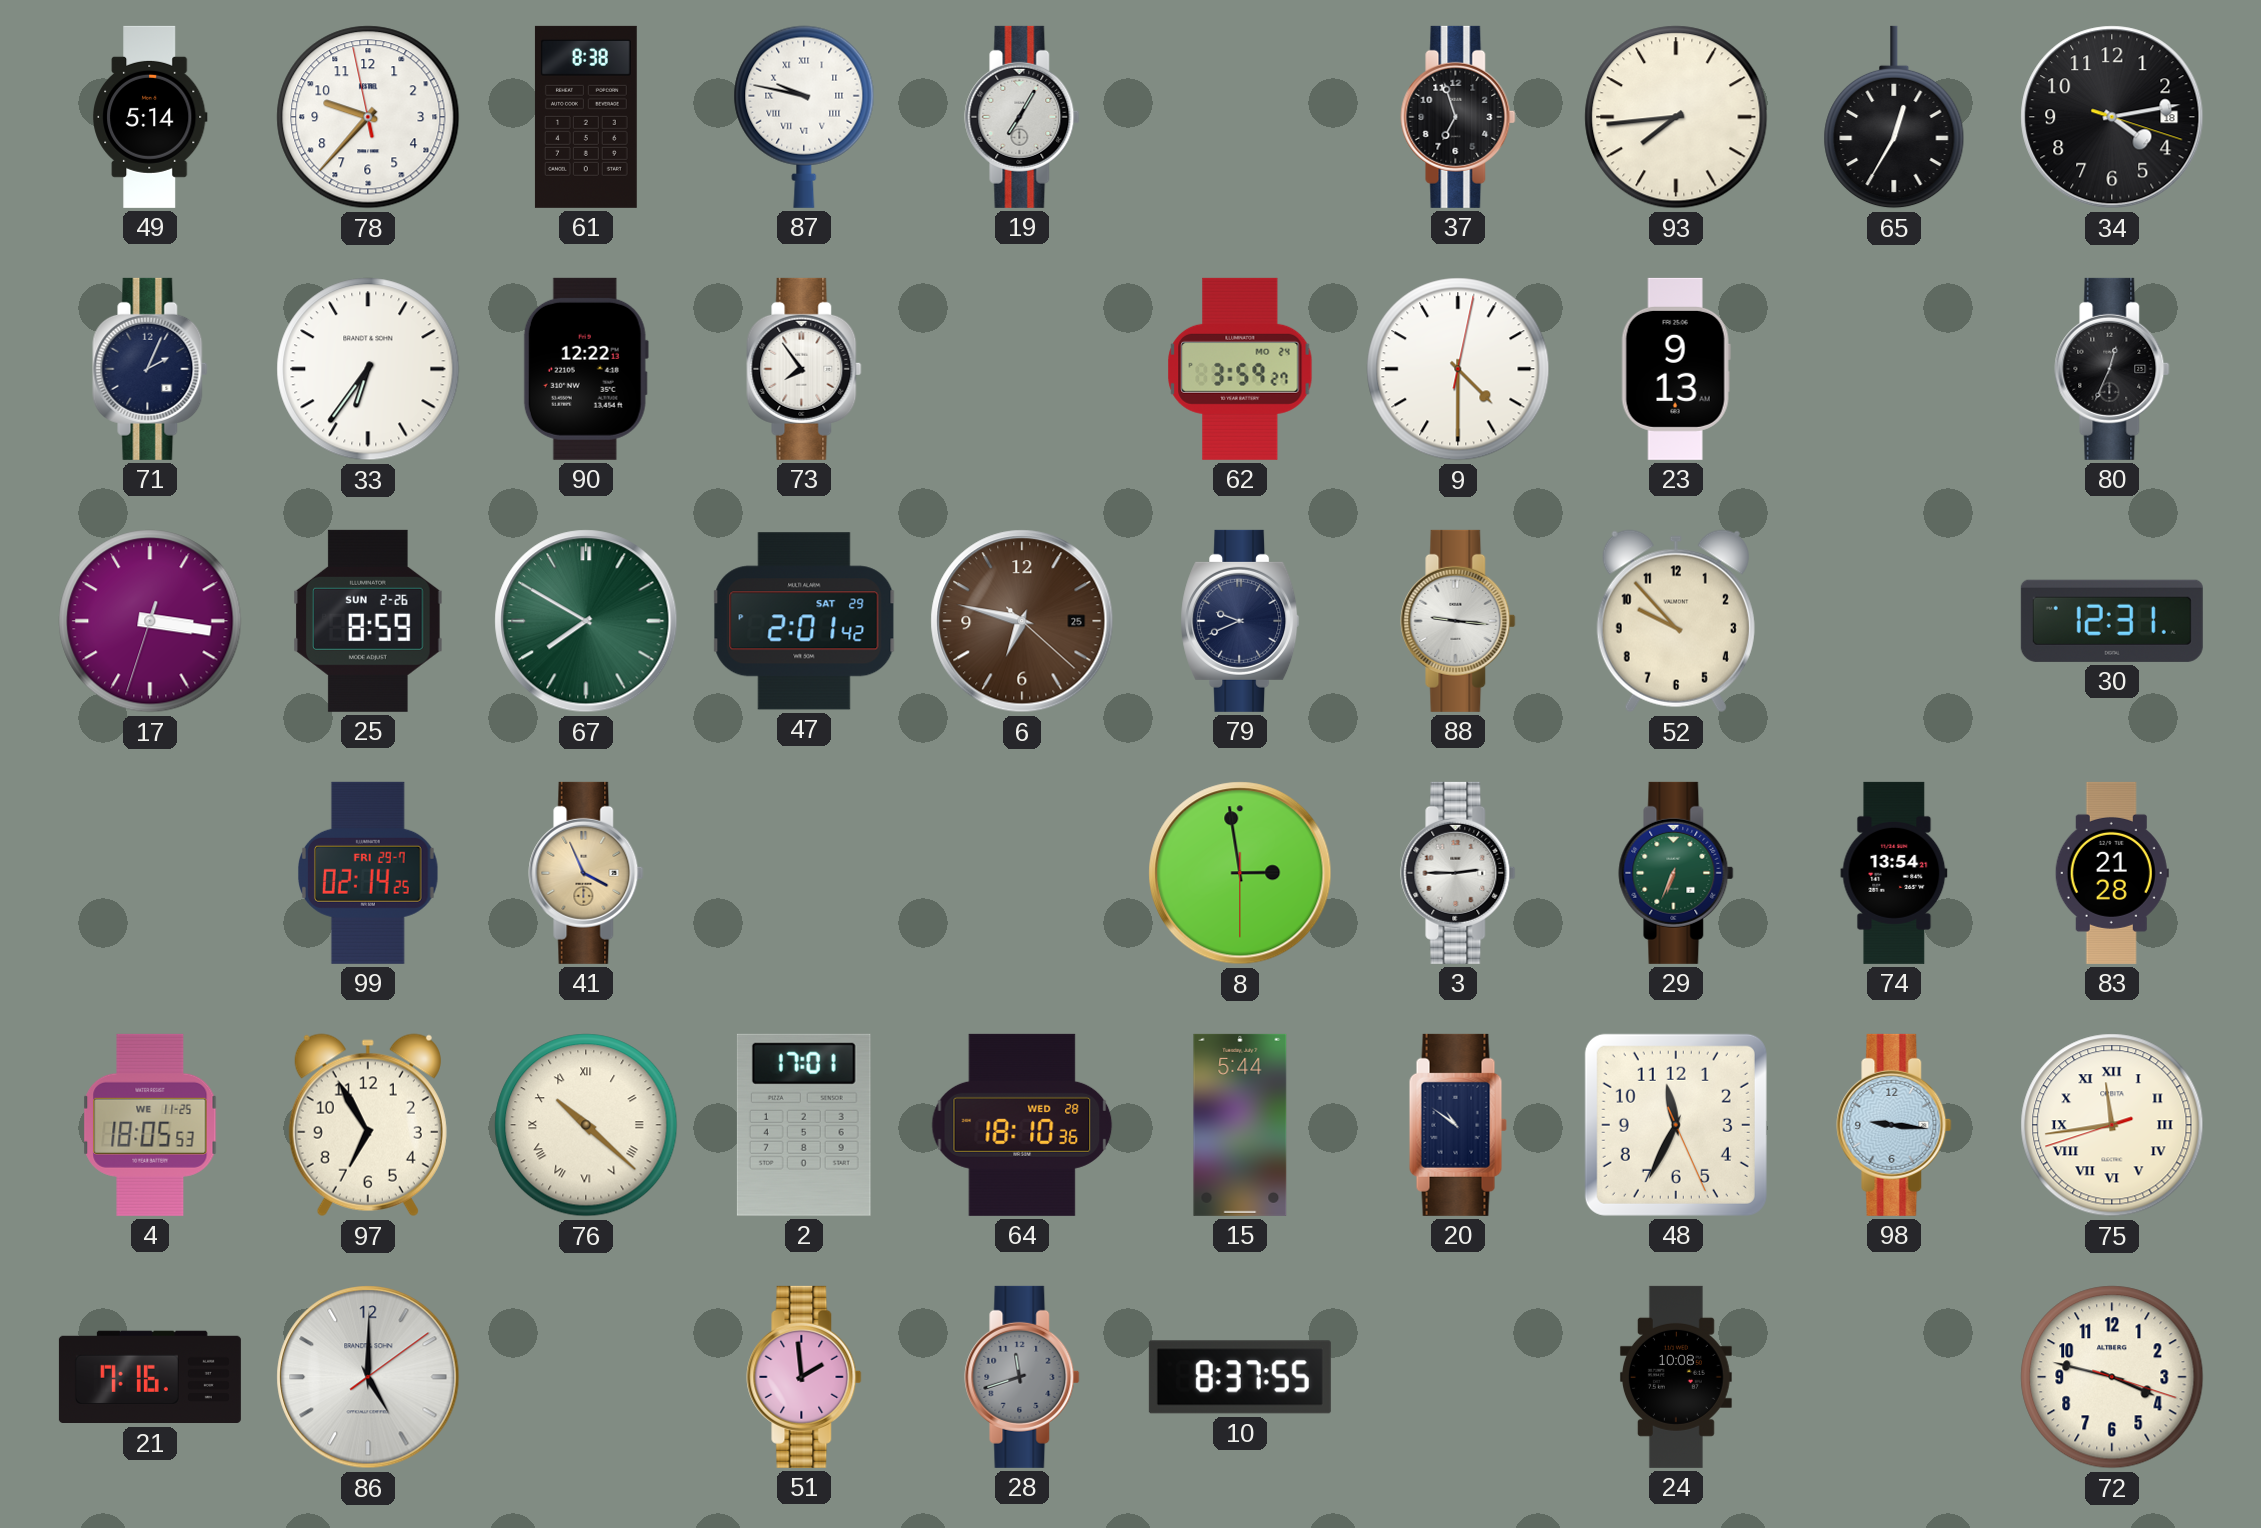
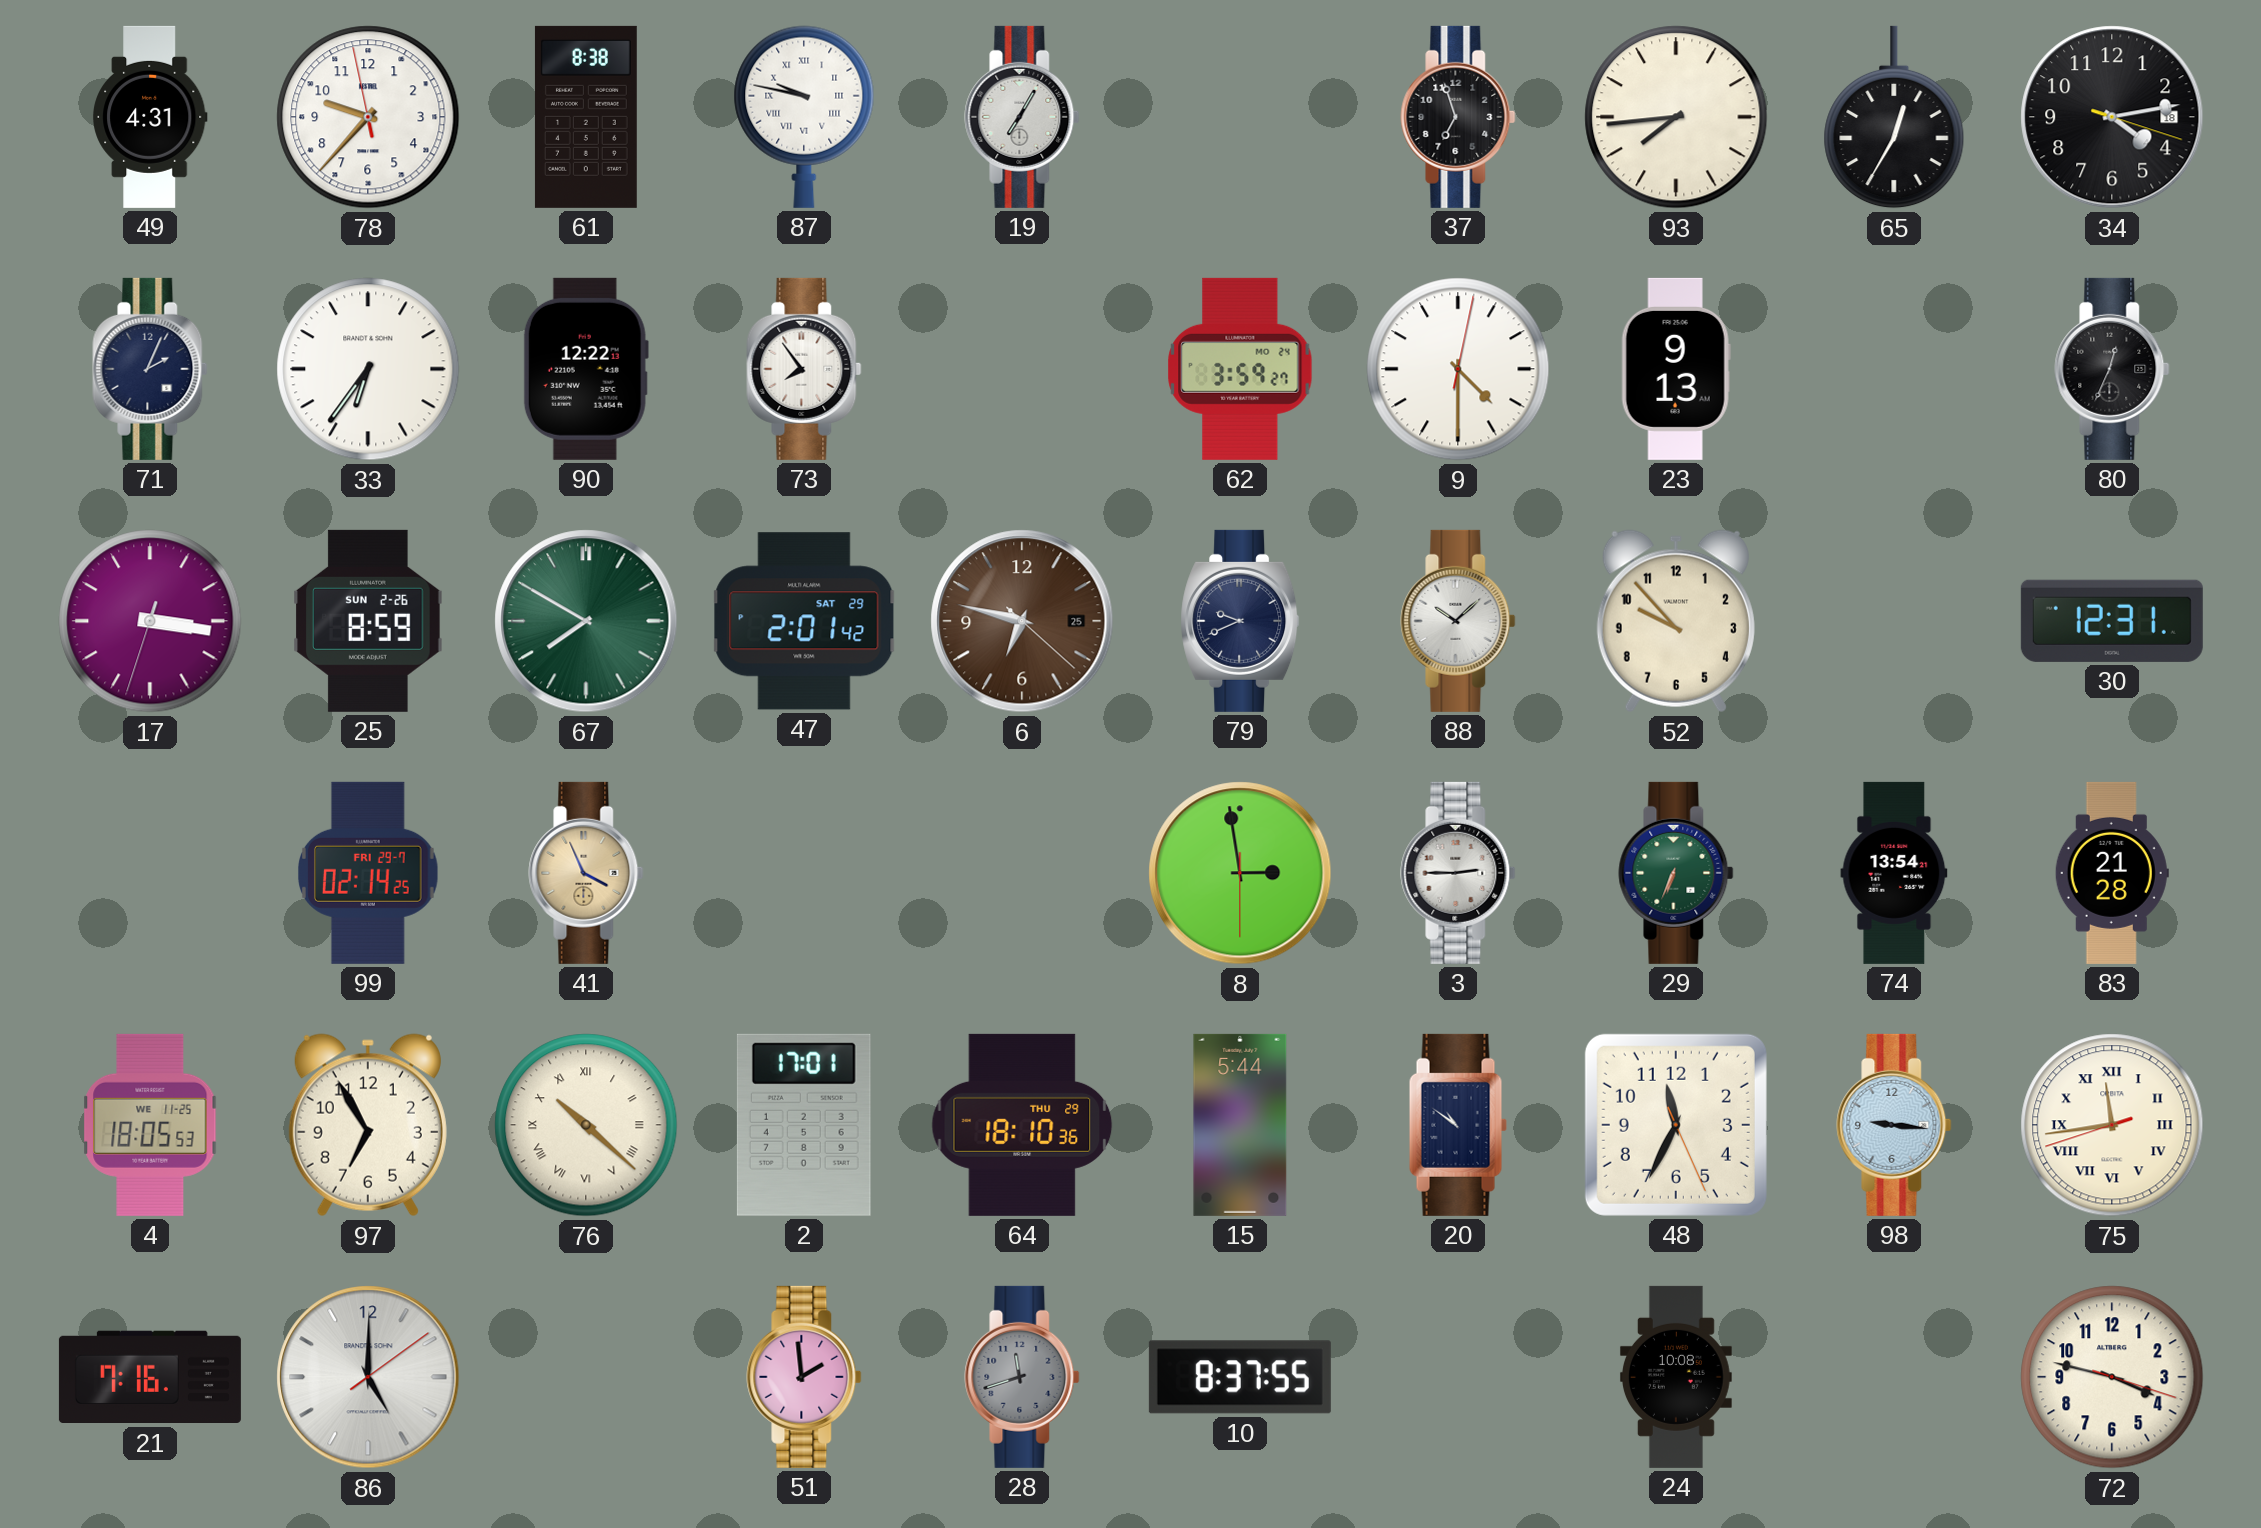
49: 5:14 -> 4:31
88: 9:16 -> 10:08
64 date: WED 28 -> THU 29
